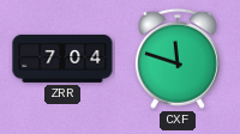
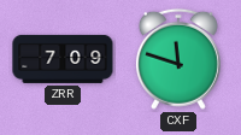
ZRR: 7:04 -> 7:09
